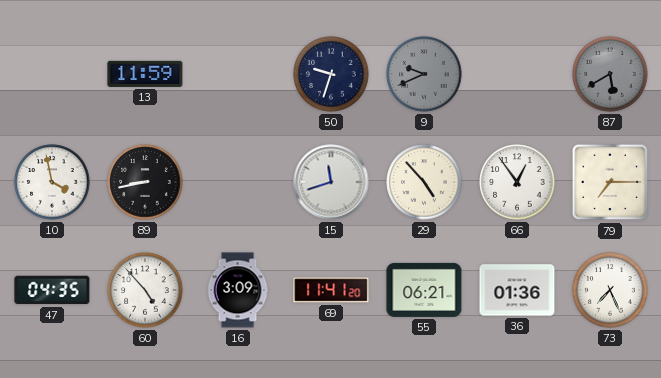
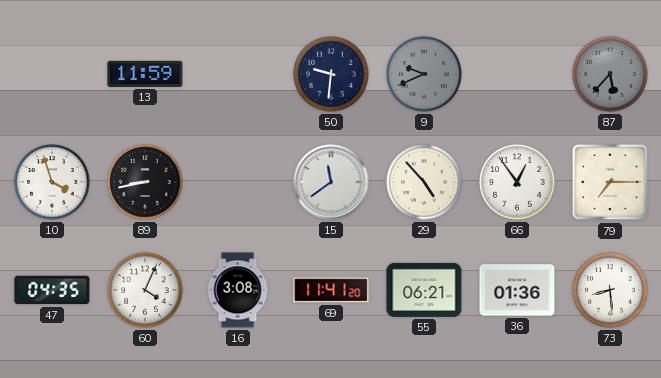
50: 9:33 -> 9:31
87: 5:40 -> 5:37
10: 3:58 -> 3:57
15: 11:42 -> 11:39
60: 4:53 -> 4:04
16: 3:09 -> 3:08
73: 7:26 -> 8:29
